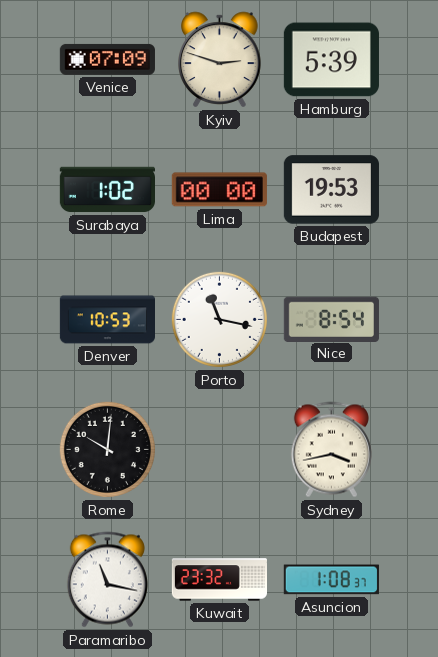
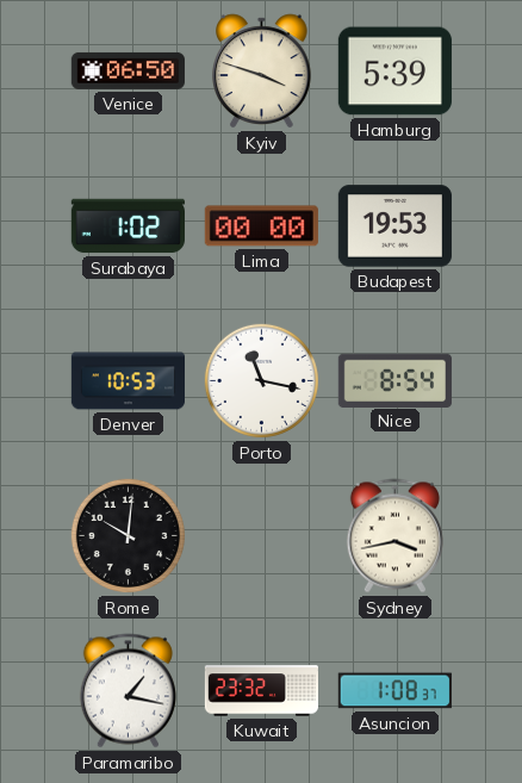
Venice: 07:09 -> 06:50
Kyiv: 2:48 -> 3:48
Paramaribo: 11:17 -> 1:17
